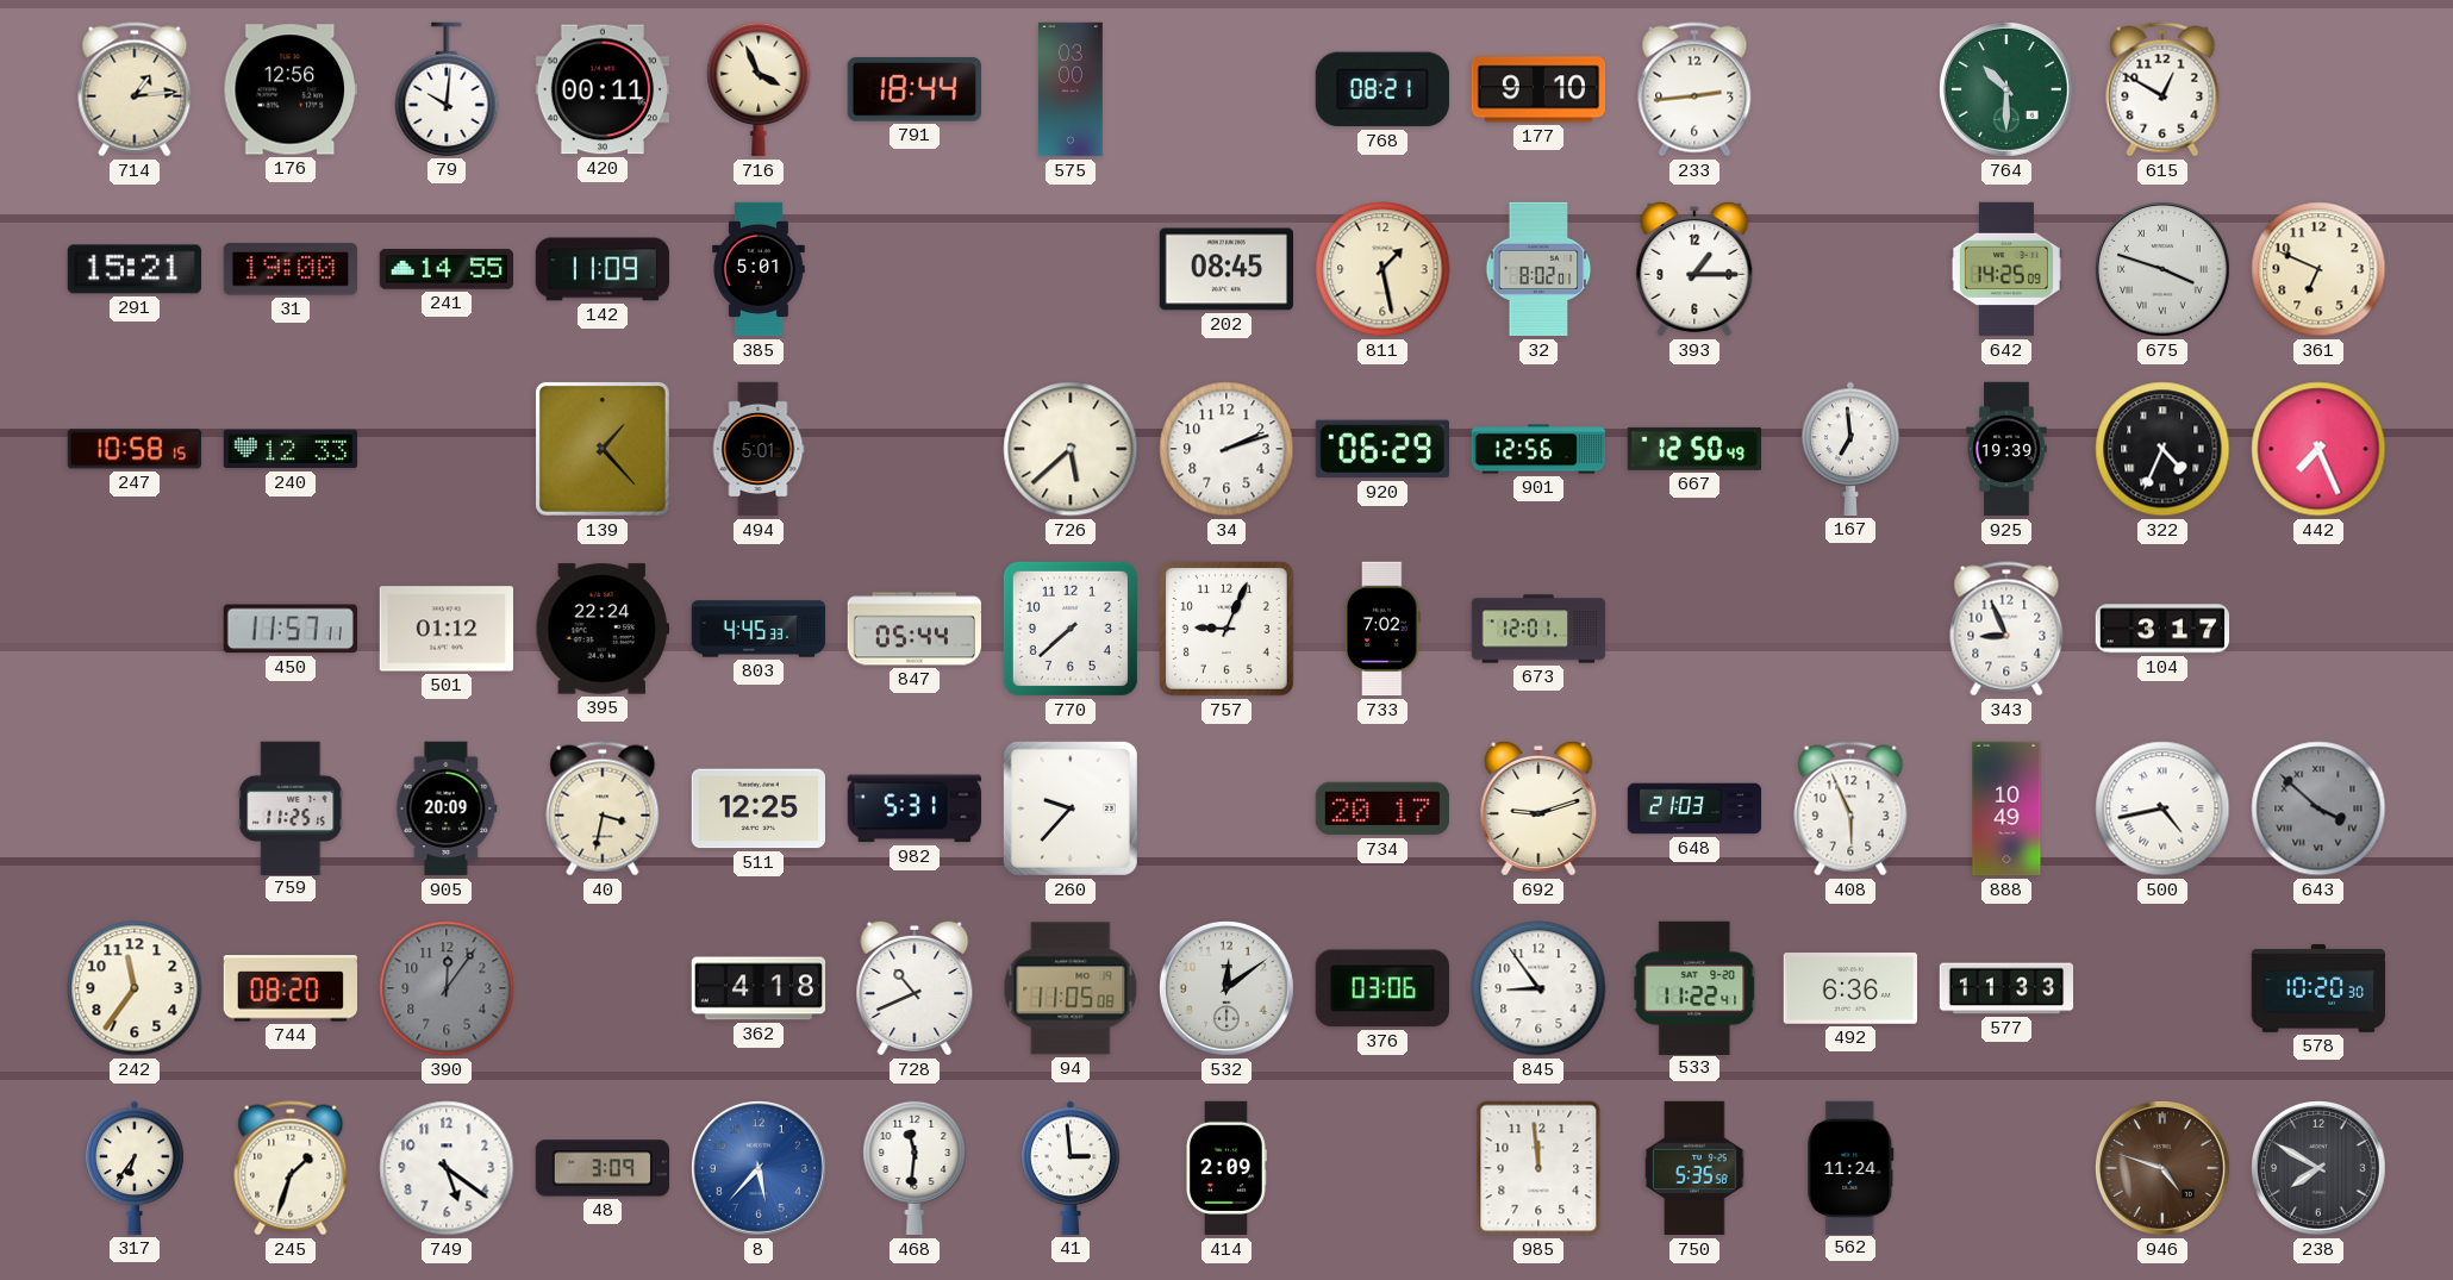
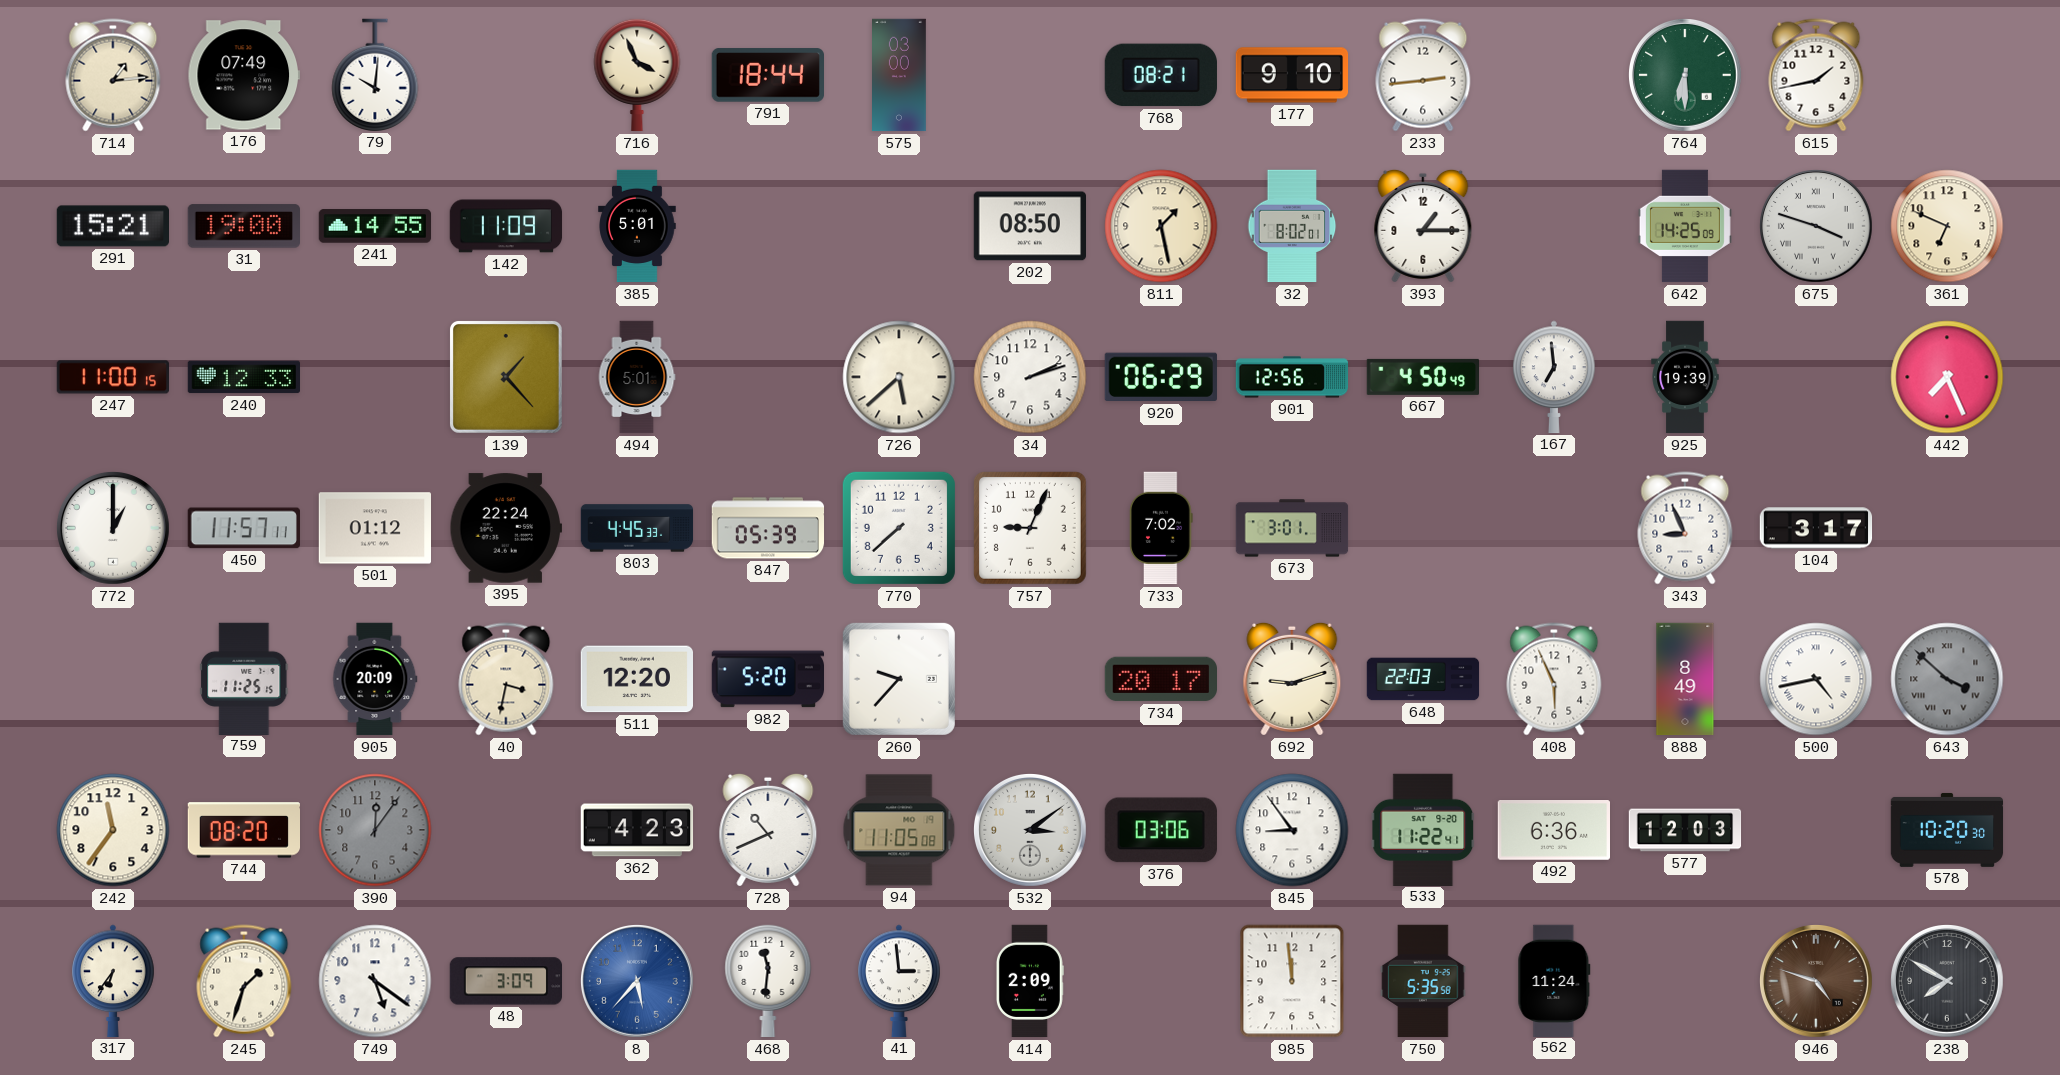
176: 12:56 -> 07:49
420: 00:11 -> none
764: 10:30 -> 6:30
615: 12:50 -> 1:43
202: 08:45 -> 08:50
247: 10:58 -> 11:00
667: 12:50 -> 4:50
322: 4:34 -> none
772: none -> 1:00
847: 05:44 -> 05:39
673: 12:01 -> 3:01
511: 12:25 -> 12:20
982: 5:31 -> 5:20
648: 21:03 -> 22:03
888: 10:49 -> 8:49
362: 4:18 -> 4:23
532: 12:09 -> 3:09
577: 11:33 -> 12:03
